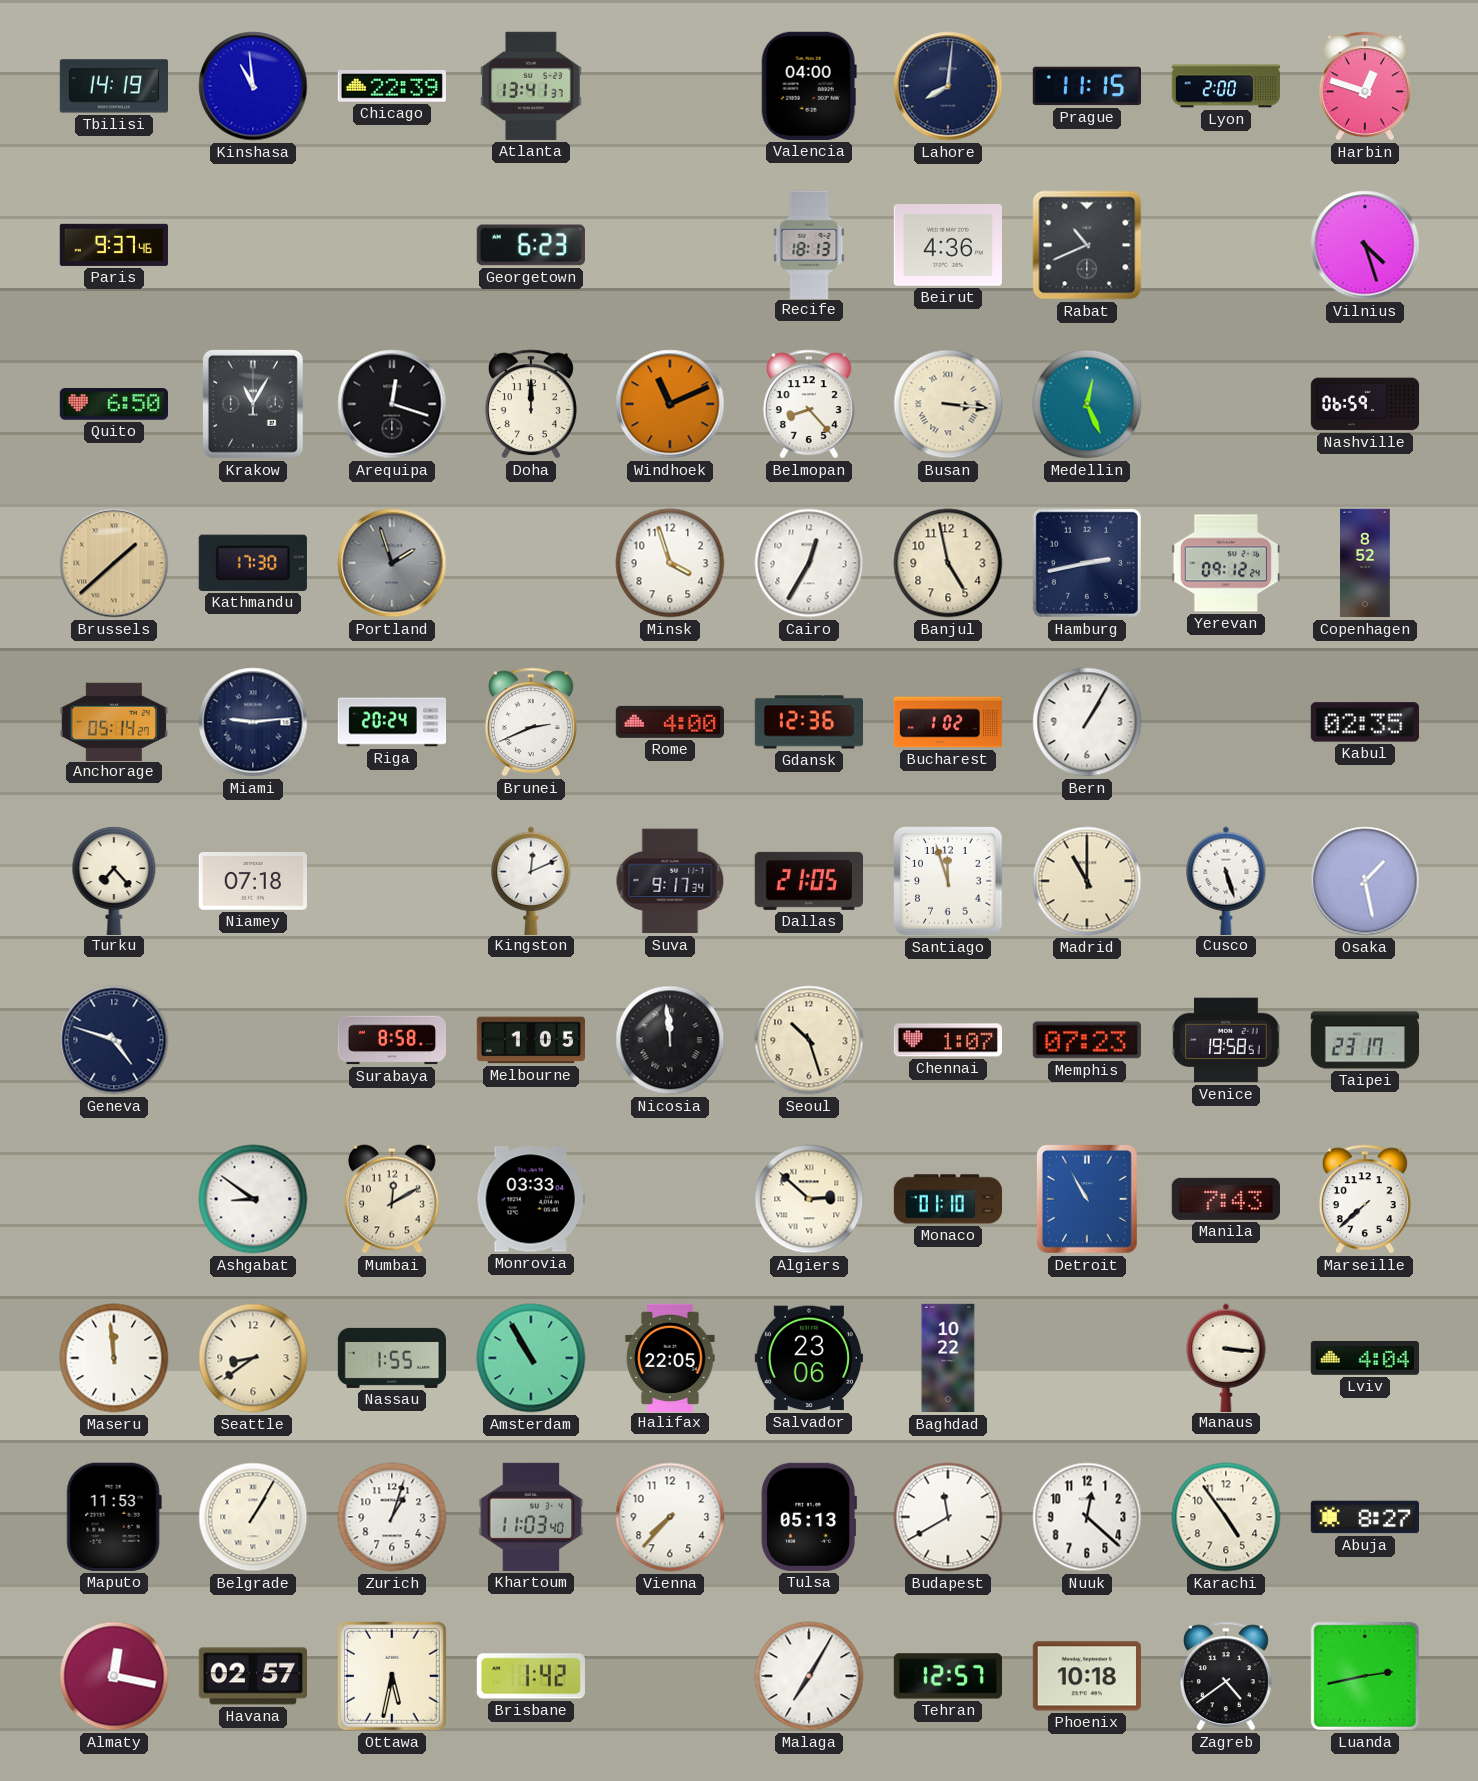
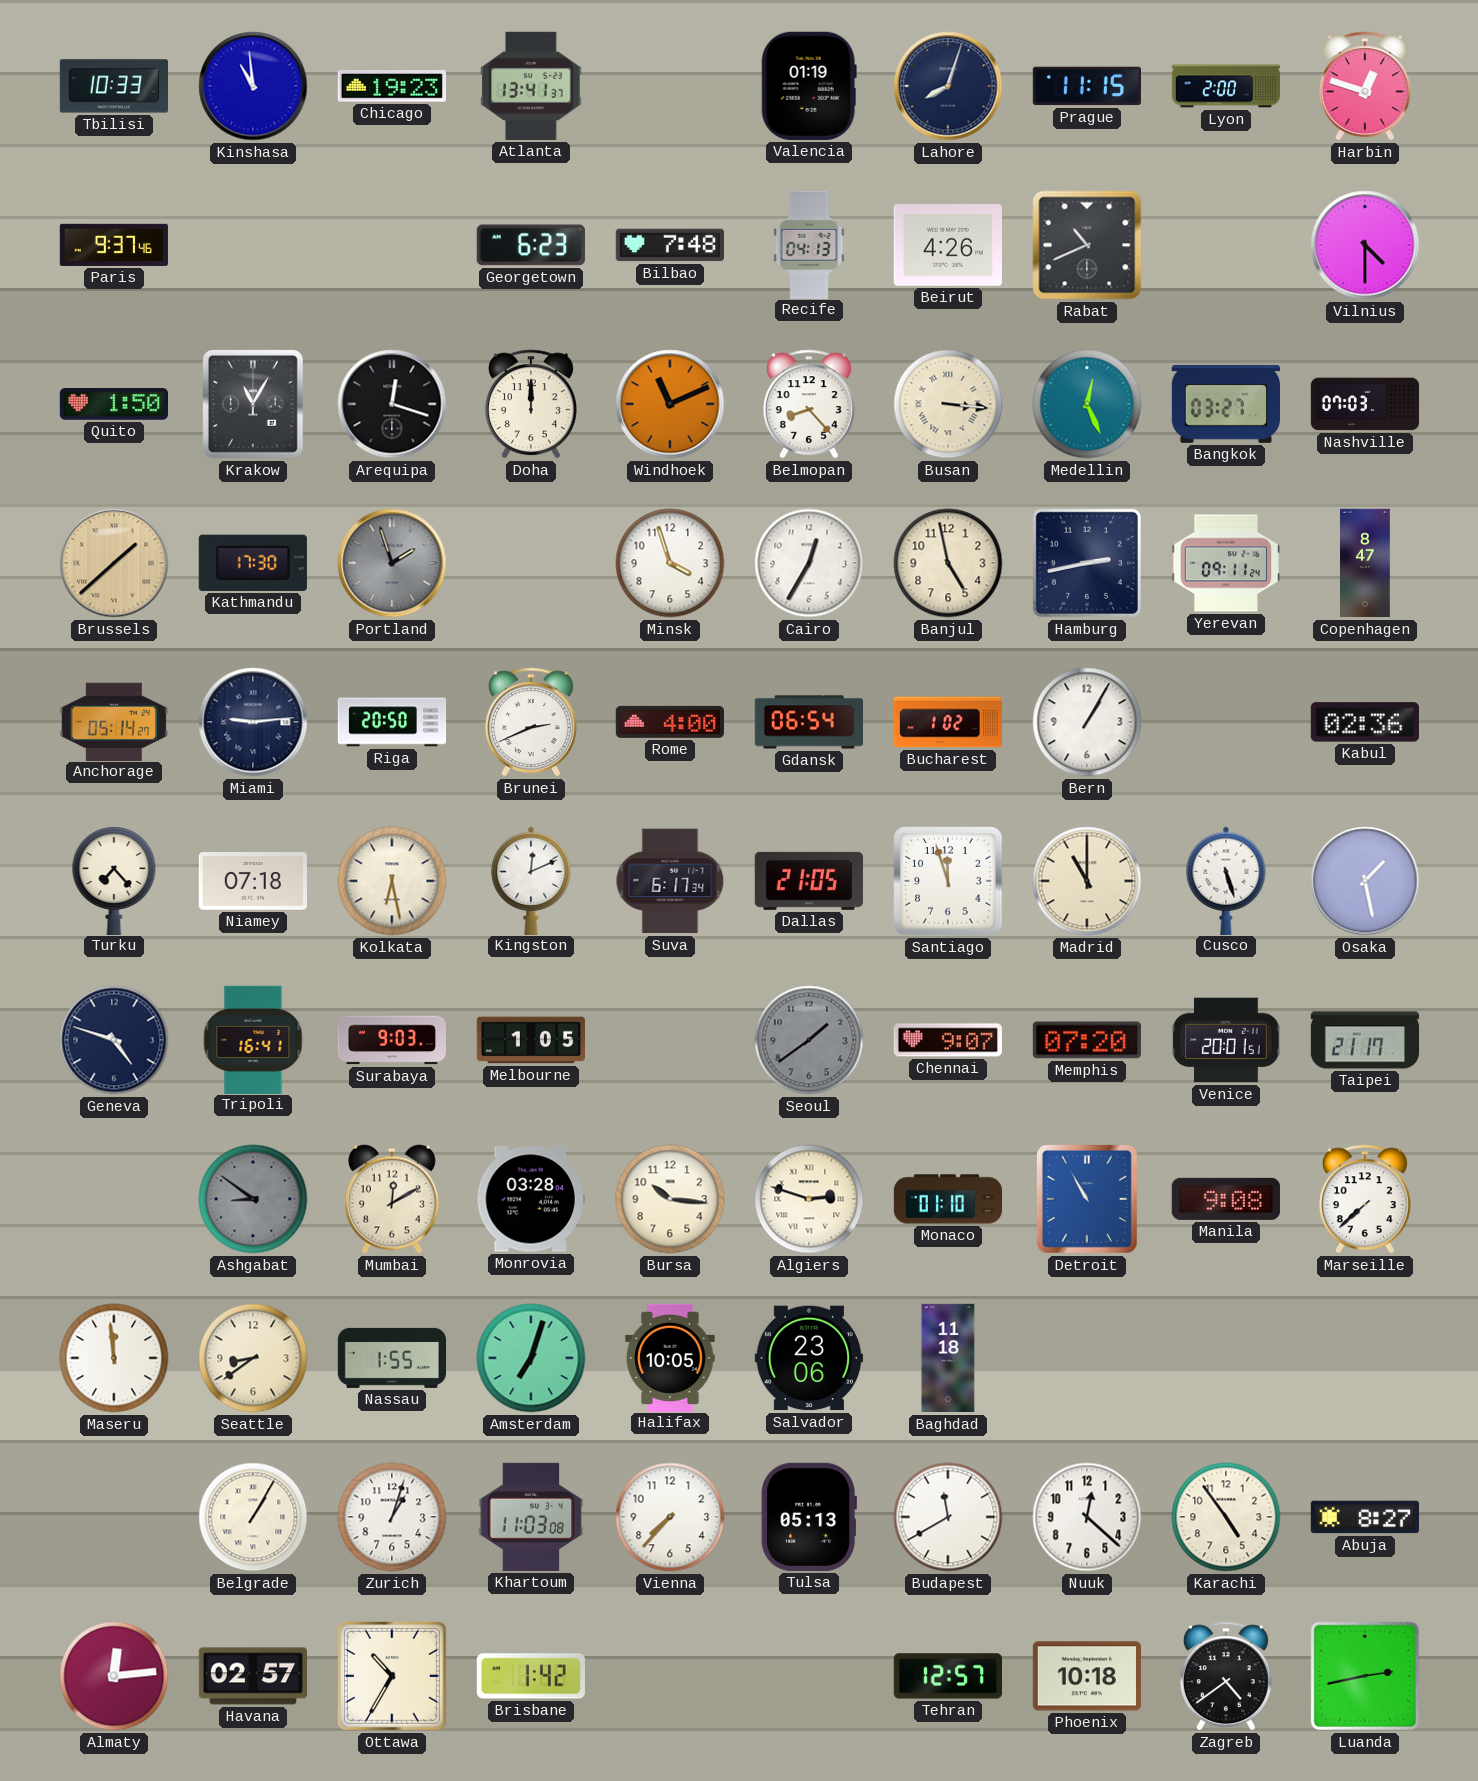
Tbilisi: 14:19 -> 10:33
Chicago: 22:39 -> 19:23
Valencia: 04:00 -> 01:19
Lahore: 8:01 -> 8:03
Bilbao: none -> 7:48
Recife: 18:13 -> 04:13
Beirut: 4:36 -> 4:26
Vilnius: 4:27 -> 4:30
Quito: 6:50 -> 1:50
Bangkok: none -> 03:27
Nashville: 06:59 -> 07:03
Yerevan: 09:12 -> 09:11
Copenhagen: 8:52 -> 8:47
Riga: 20:24 -> 20:50
Gdansk: 12:36 -> 06:54
Kabul: 02:35 -> 02:36
Kolkata: none -> 6:28
Suva: 9:17 -> 6:17
Tripoli: none -> 16:41
Surabaya: 8:58 -> 9:03
Nicosia: 11:59 -> none
Seoul: 10:27 -> 1:39
Seoul dial: cream -> grey
Chennai: 1:07 -> 9:07
Memphis: 07:23 -> 07:20
Venice: 19:58 -> 20:01
Taipei: 23:17 -> 21:17
Ashgabat dial: white -> grey
Monrovia: 03:33 -> 03:28
Bursa: none -> 10:16
Algiers: 2:52 -> 2:48
Manila: 7:43 -> 9:08
Amsterdam: 10:55 -> 7:03
Halifax: 22:05 -> 10:05
Baghdad: 10:22 -> 11:18
Manaus: 3:16 -> none
Lviv: 4:04 -> none
Maputo: 11:53 -> none
Khartoum: 11:03:40 -> 11:03:08
Almaty: 12:17 -> 12:14
Ottawa: 5:32 -> 10:35
Malaga: 7:05 -> none
